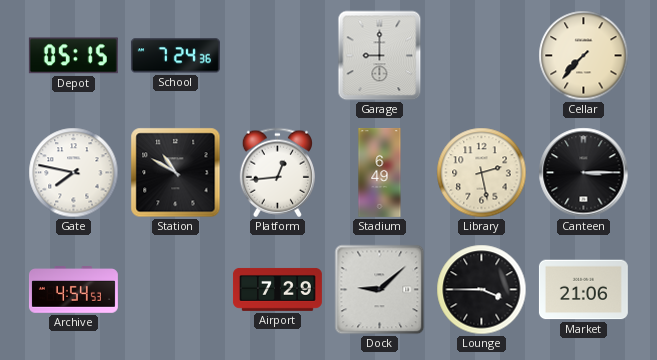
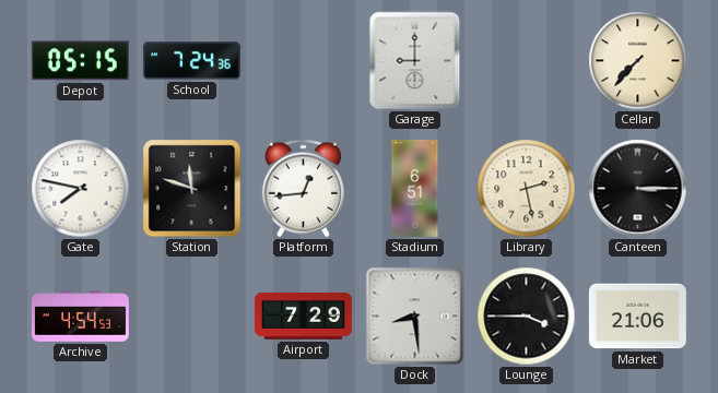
Station: 10:50 -> 11:48
Stadium: 6:49 -> 6:51
Dock: 9:08 -> 8:29
